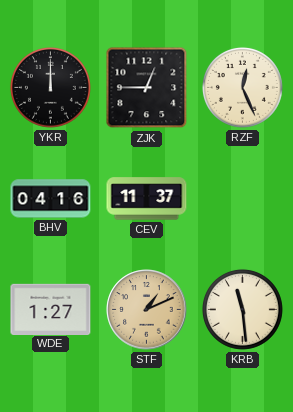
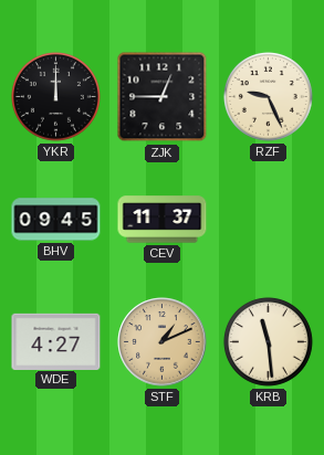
RZF: 12:26 -> 9:26
BHV: 04:16 -> 09:45
WDE: 1:27 -> 4:27
